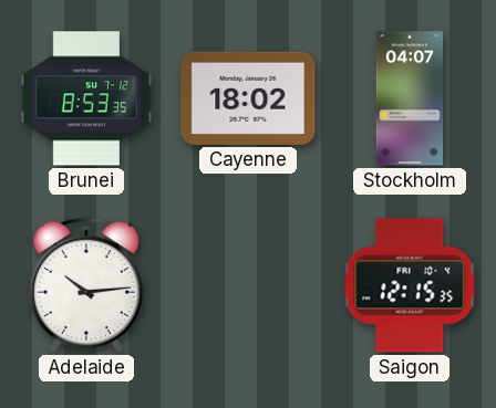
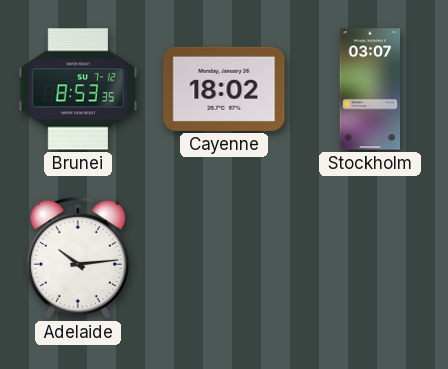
Stockholm: 04:07 -> 03:07
Saigon: 12:15 -> none
